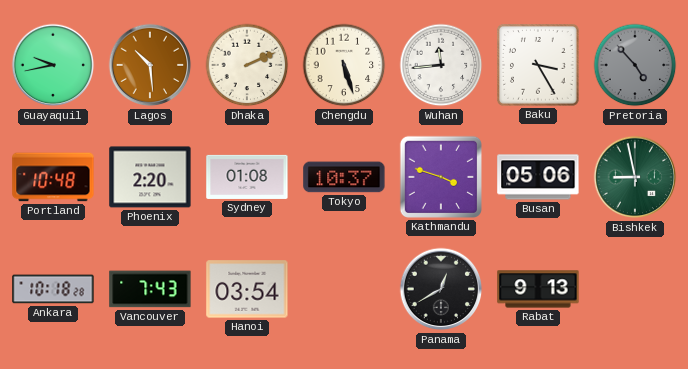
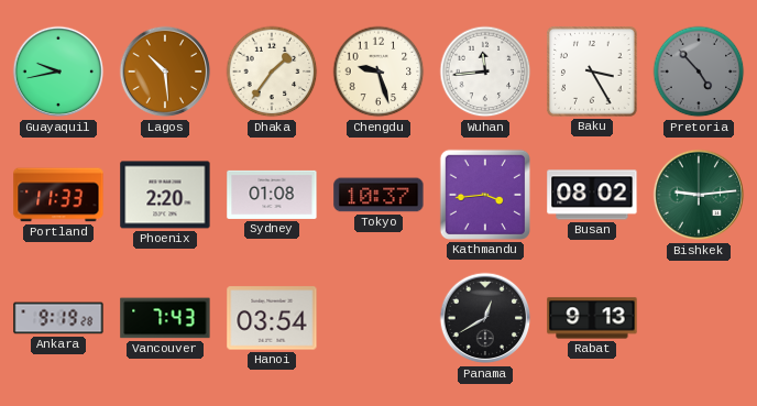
Dhaka: 2:11 -> 1:36
Chengdu: 5:27 -> 9:27
Portland: 10:48 -> 11:33
Kathmandu: 3:48 -> 3:44
Busan: 05:06 -> 08:02
Bishkek: 8:58 -> 9:14
Ankara: 10:18 -> 9:19
